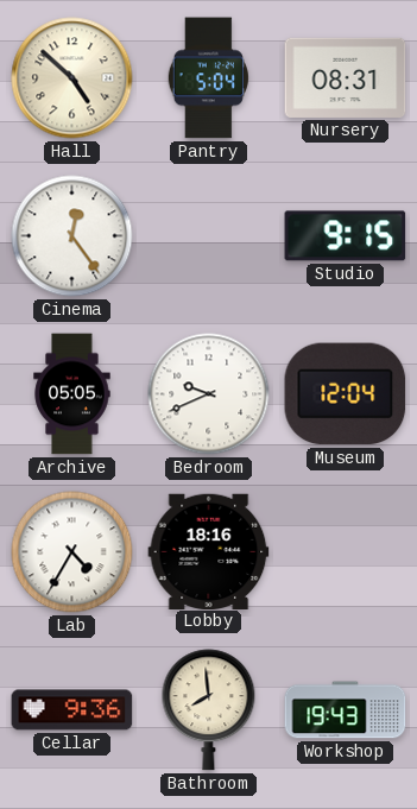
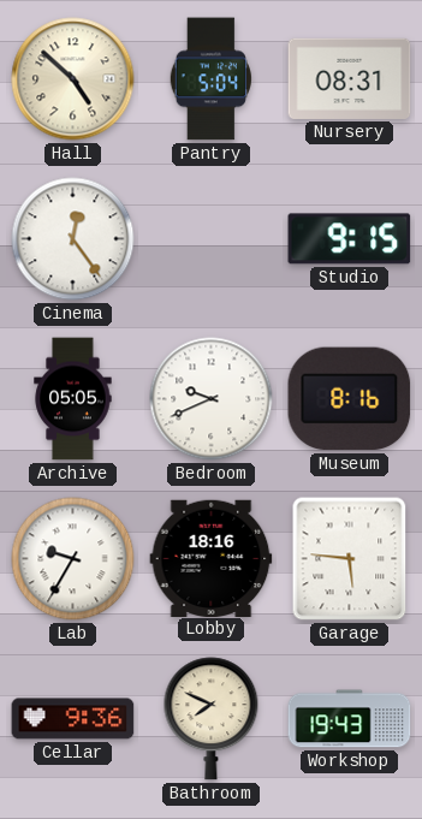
Museum: 12:04 -> 8:16
Lab: 4:35 -> 9:35
Garage: none -> 5:46
Bathroom: 7:59 -> 7:49
